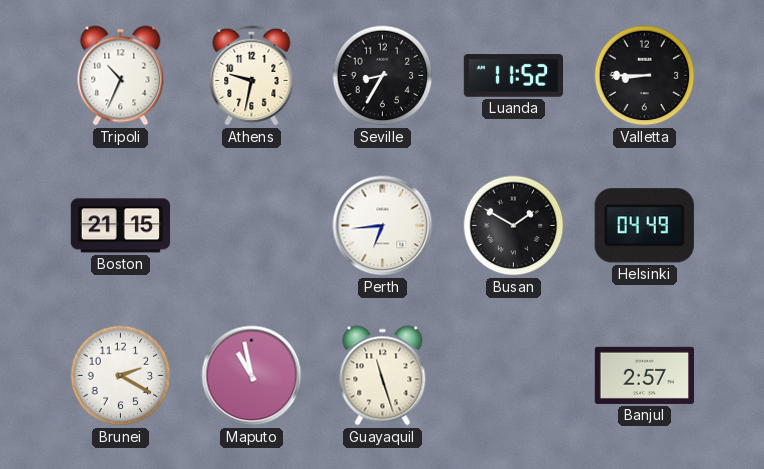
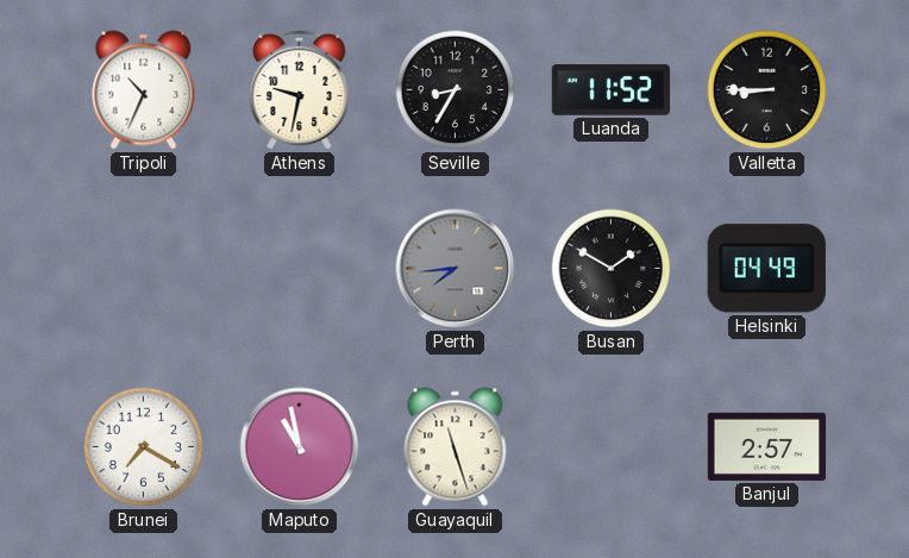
Boston: 21:15 -> none
Perth: 6:44 -> 7:44
Perth dial: white -> grey
Brunei: 2:20 -> 7:20
